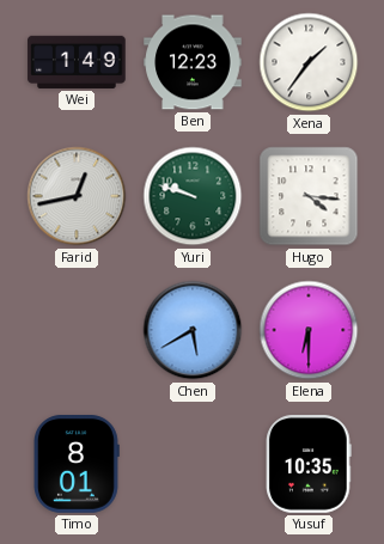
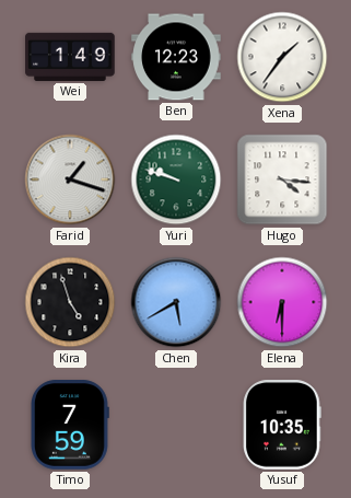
Farid: 12:43 -> 1:18
Kira: none -> 4:57
Timo: 8:01 -> 7:59
